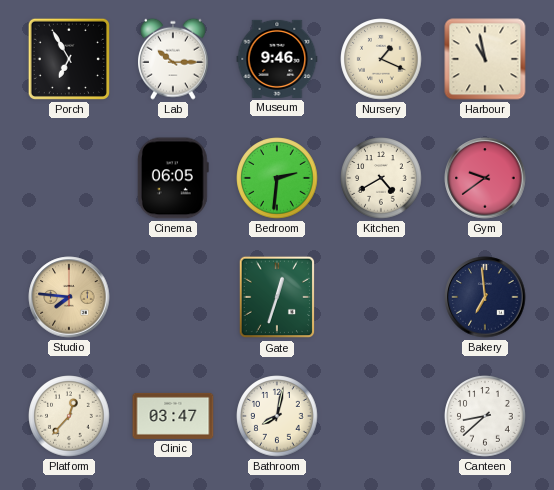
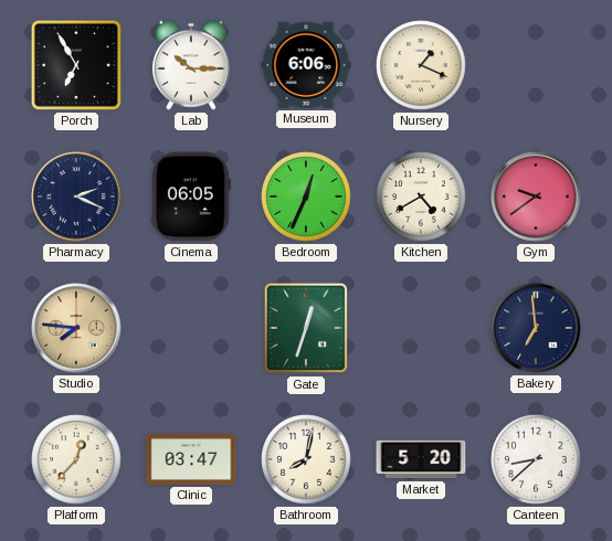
Museum: 9:46 -> 6:06
Harbour: 10:58 -> none
Pharmacy: none -> 2:19
Bedroom: 2:31 -> 12:34
Market: none -> 5:20
